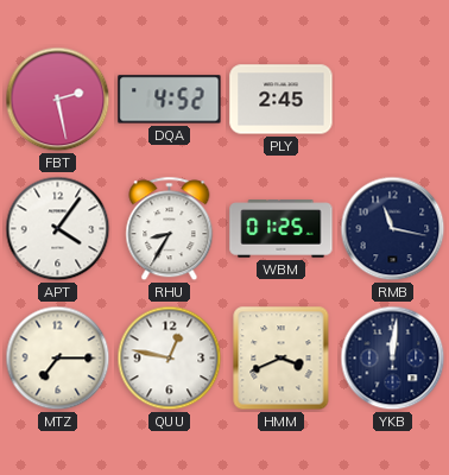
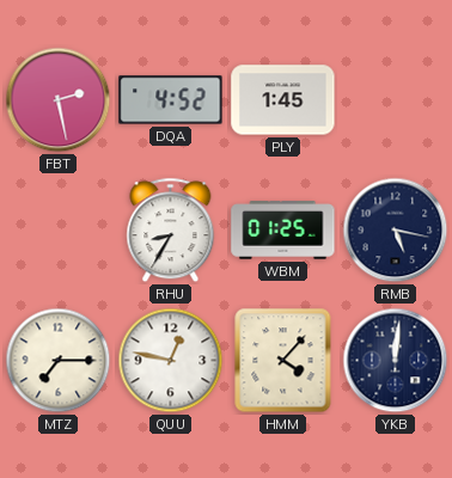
PLY: 2:45 -> 1:45
APT: 4:06 -> none
RMB: 11:17 -> 5:17
HMM: 3:41 -> 4:07
